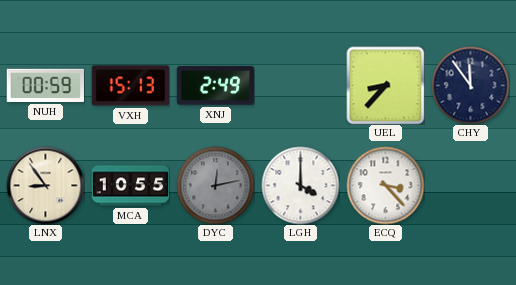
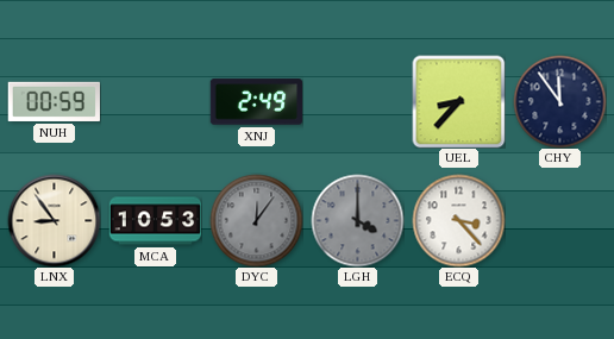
VXH: 15:13 -> none
MCA: 10:55 -> 10:53
DYC: 12:13 -> 12:06
LGH dial: white -> grey
